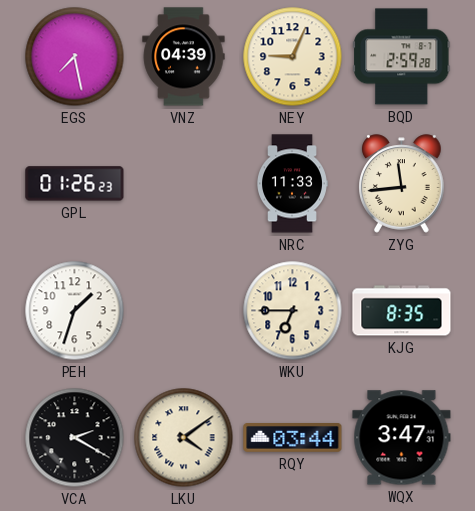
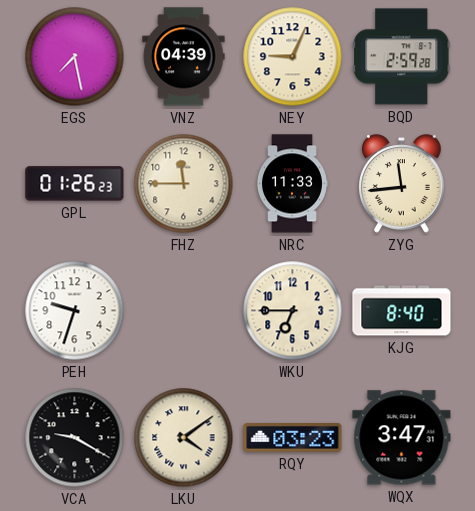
FHZ: none -> 11:45
PEH: 1:33 -> 9:33
KJG: 8:35 -> 8:40
VCA: 2:20 -> 9:20
RQY: 03:44 -> 03:23
